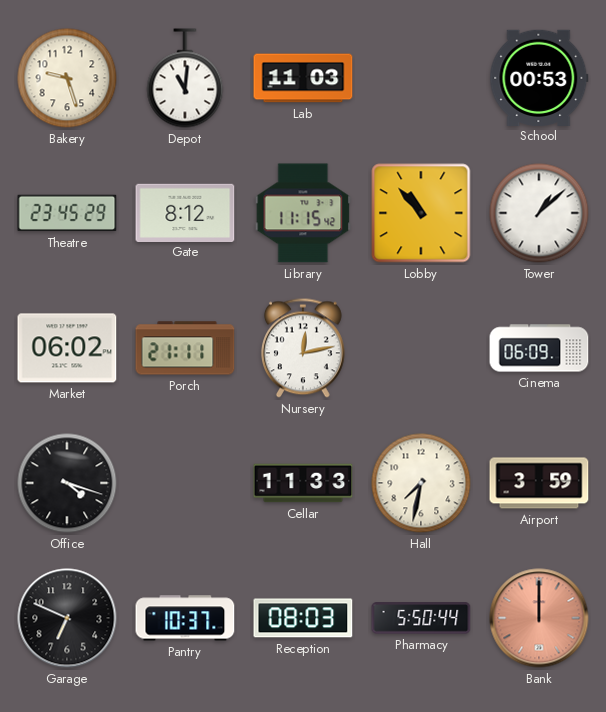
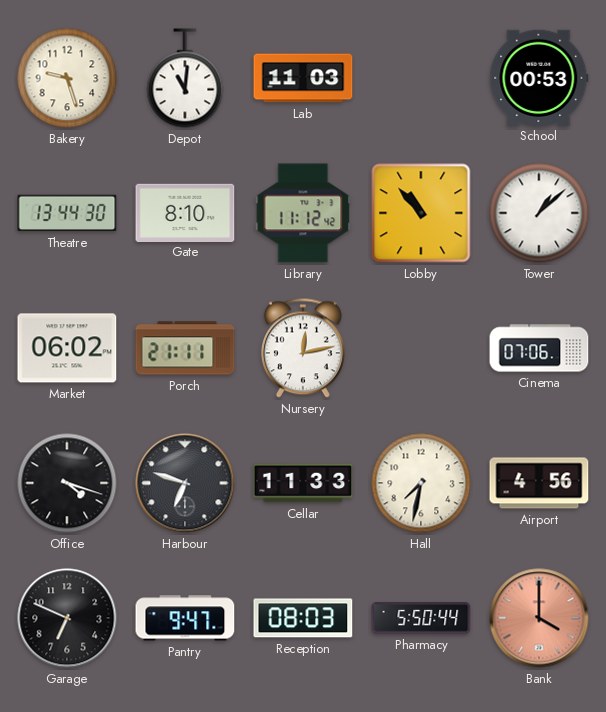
Theatre: 23:45 -> 13:44
Gate: 8:12 -> 8:10
Library: 11:15 -> 11:12
Cinema: 06:09 -> 07:06
Harbour: none -> 6:48
Airport: 3:59 -> 4:56
Pantry: 10:37 -> 9:47
Bank: 12:00 -> 4:00
